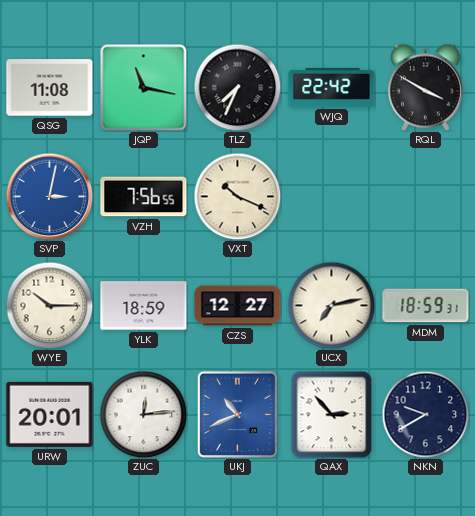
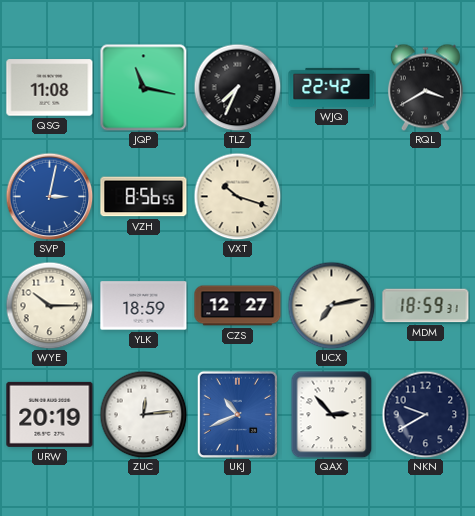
RQL: 3:50 -> 3:40
VZH: 7:56 -> 8:56
VXT: 10:19 -> 10:18
URW: 20:01 -> 20:19
